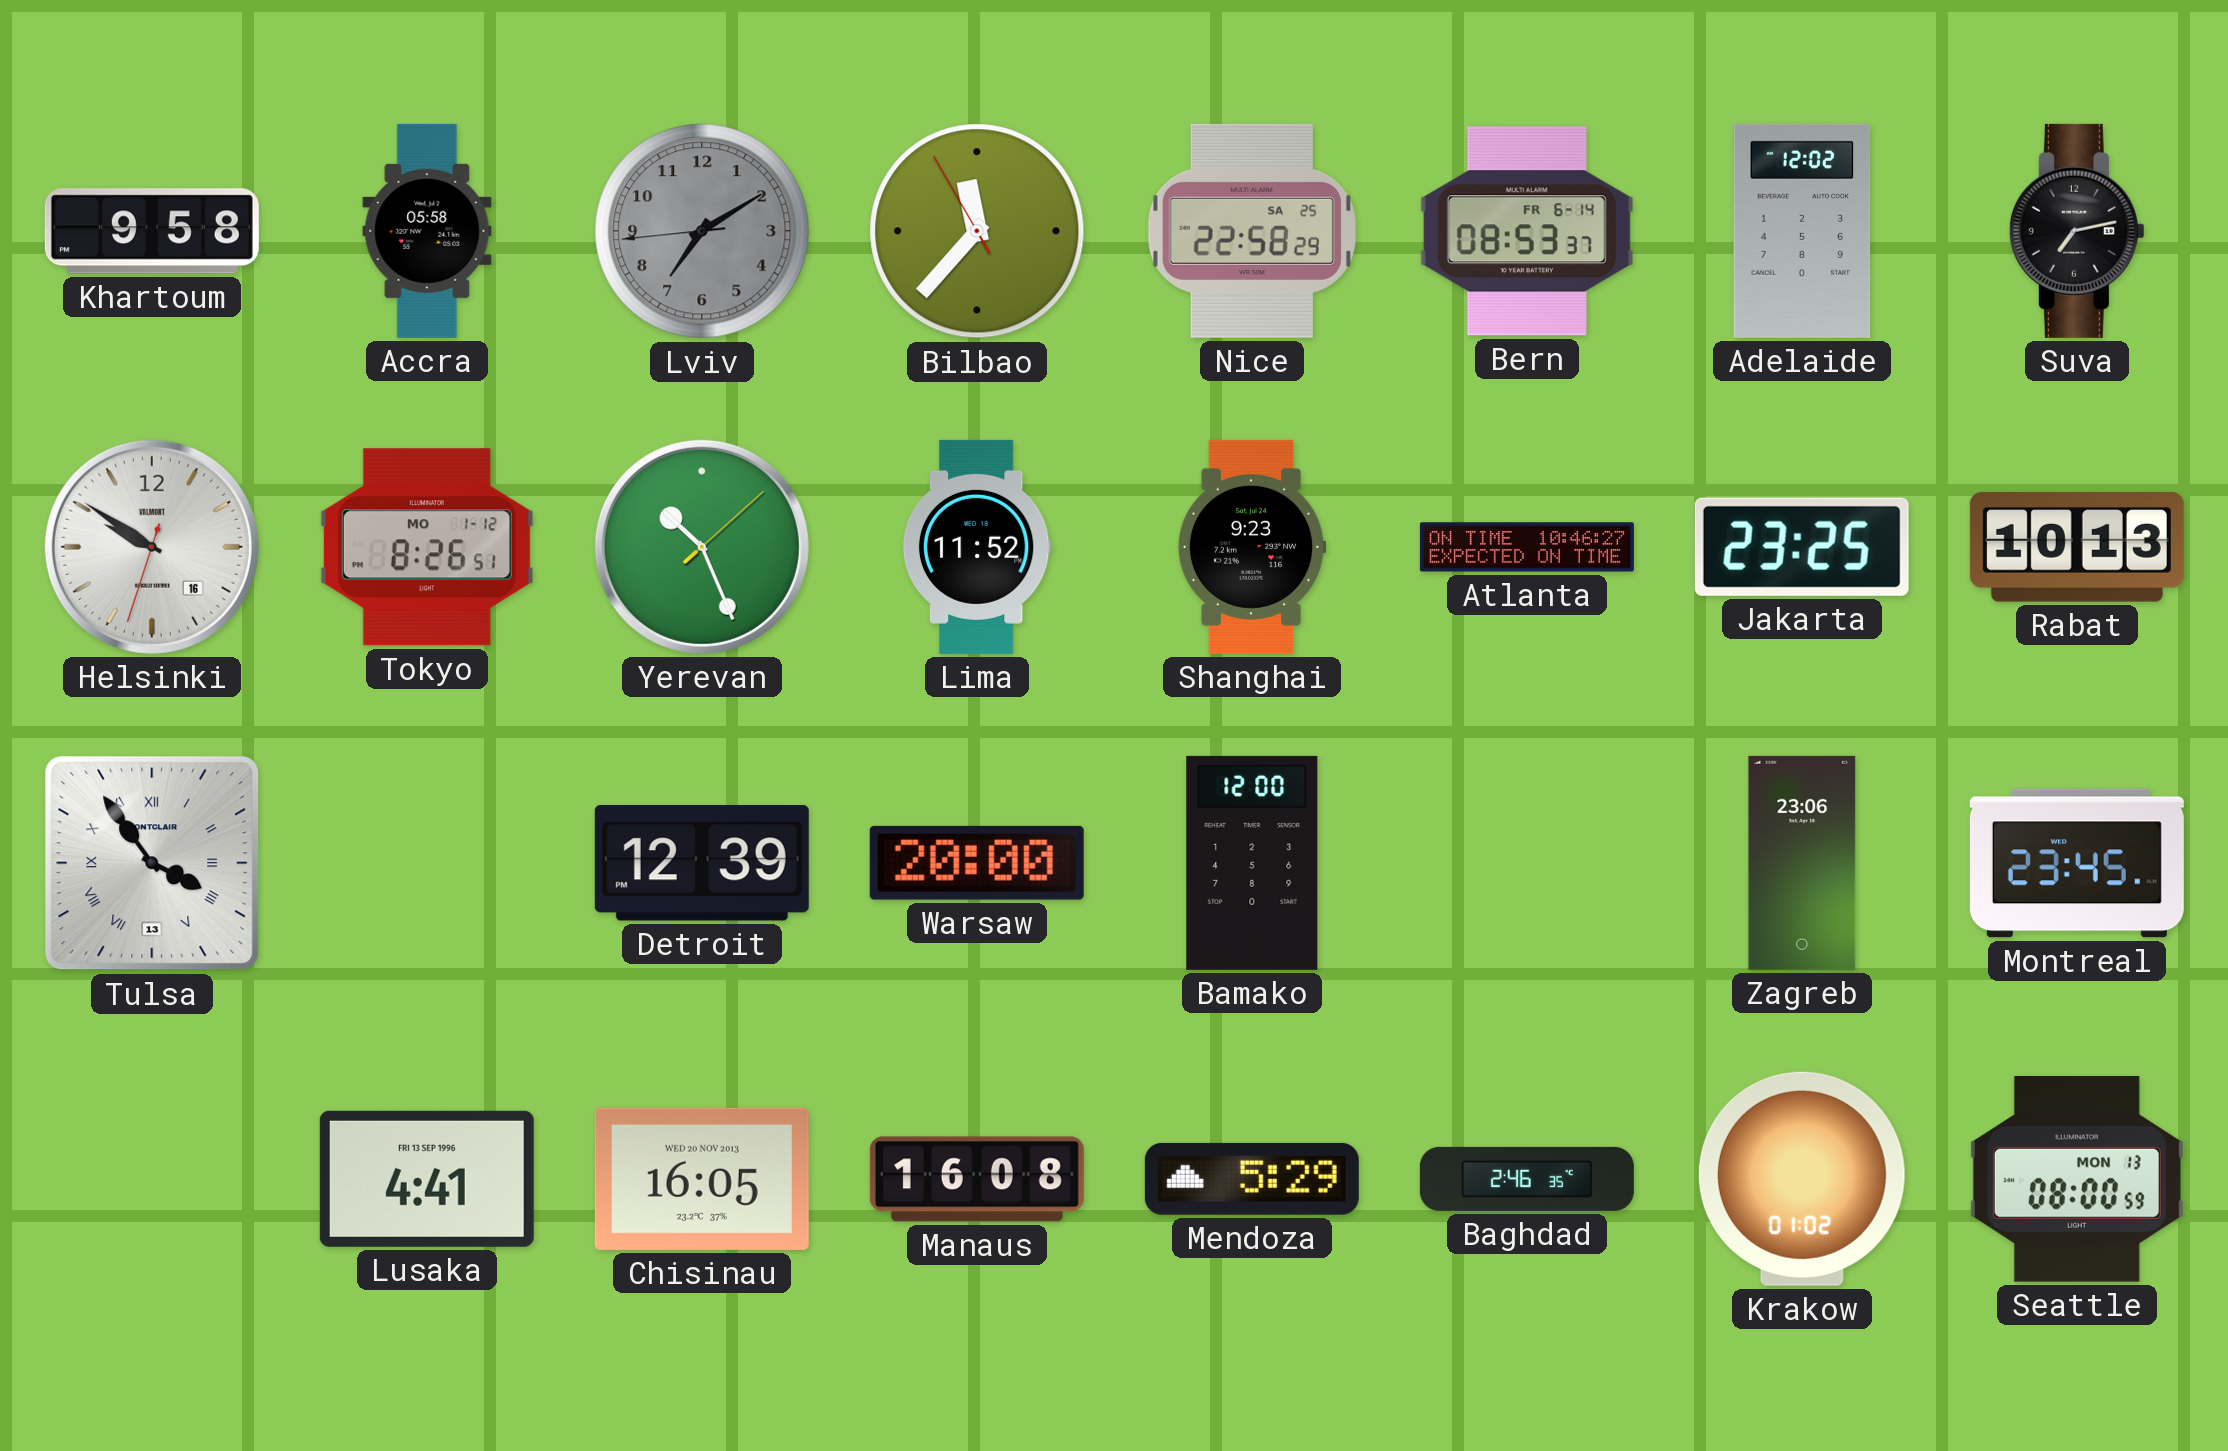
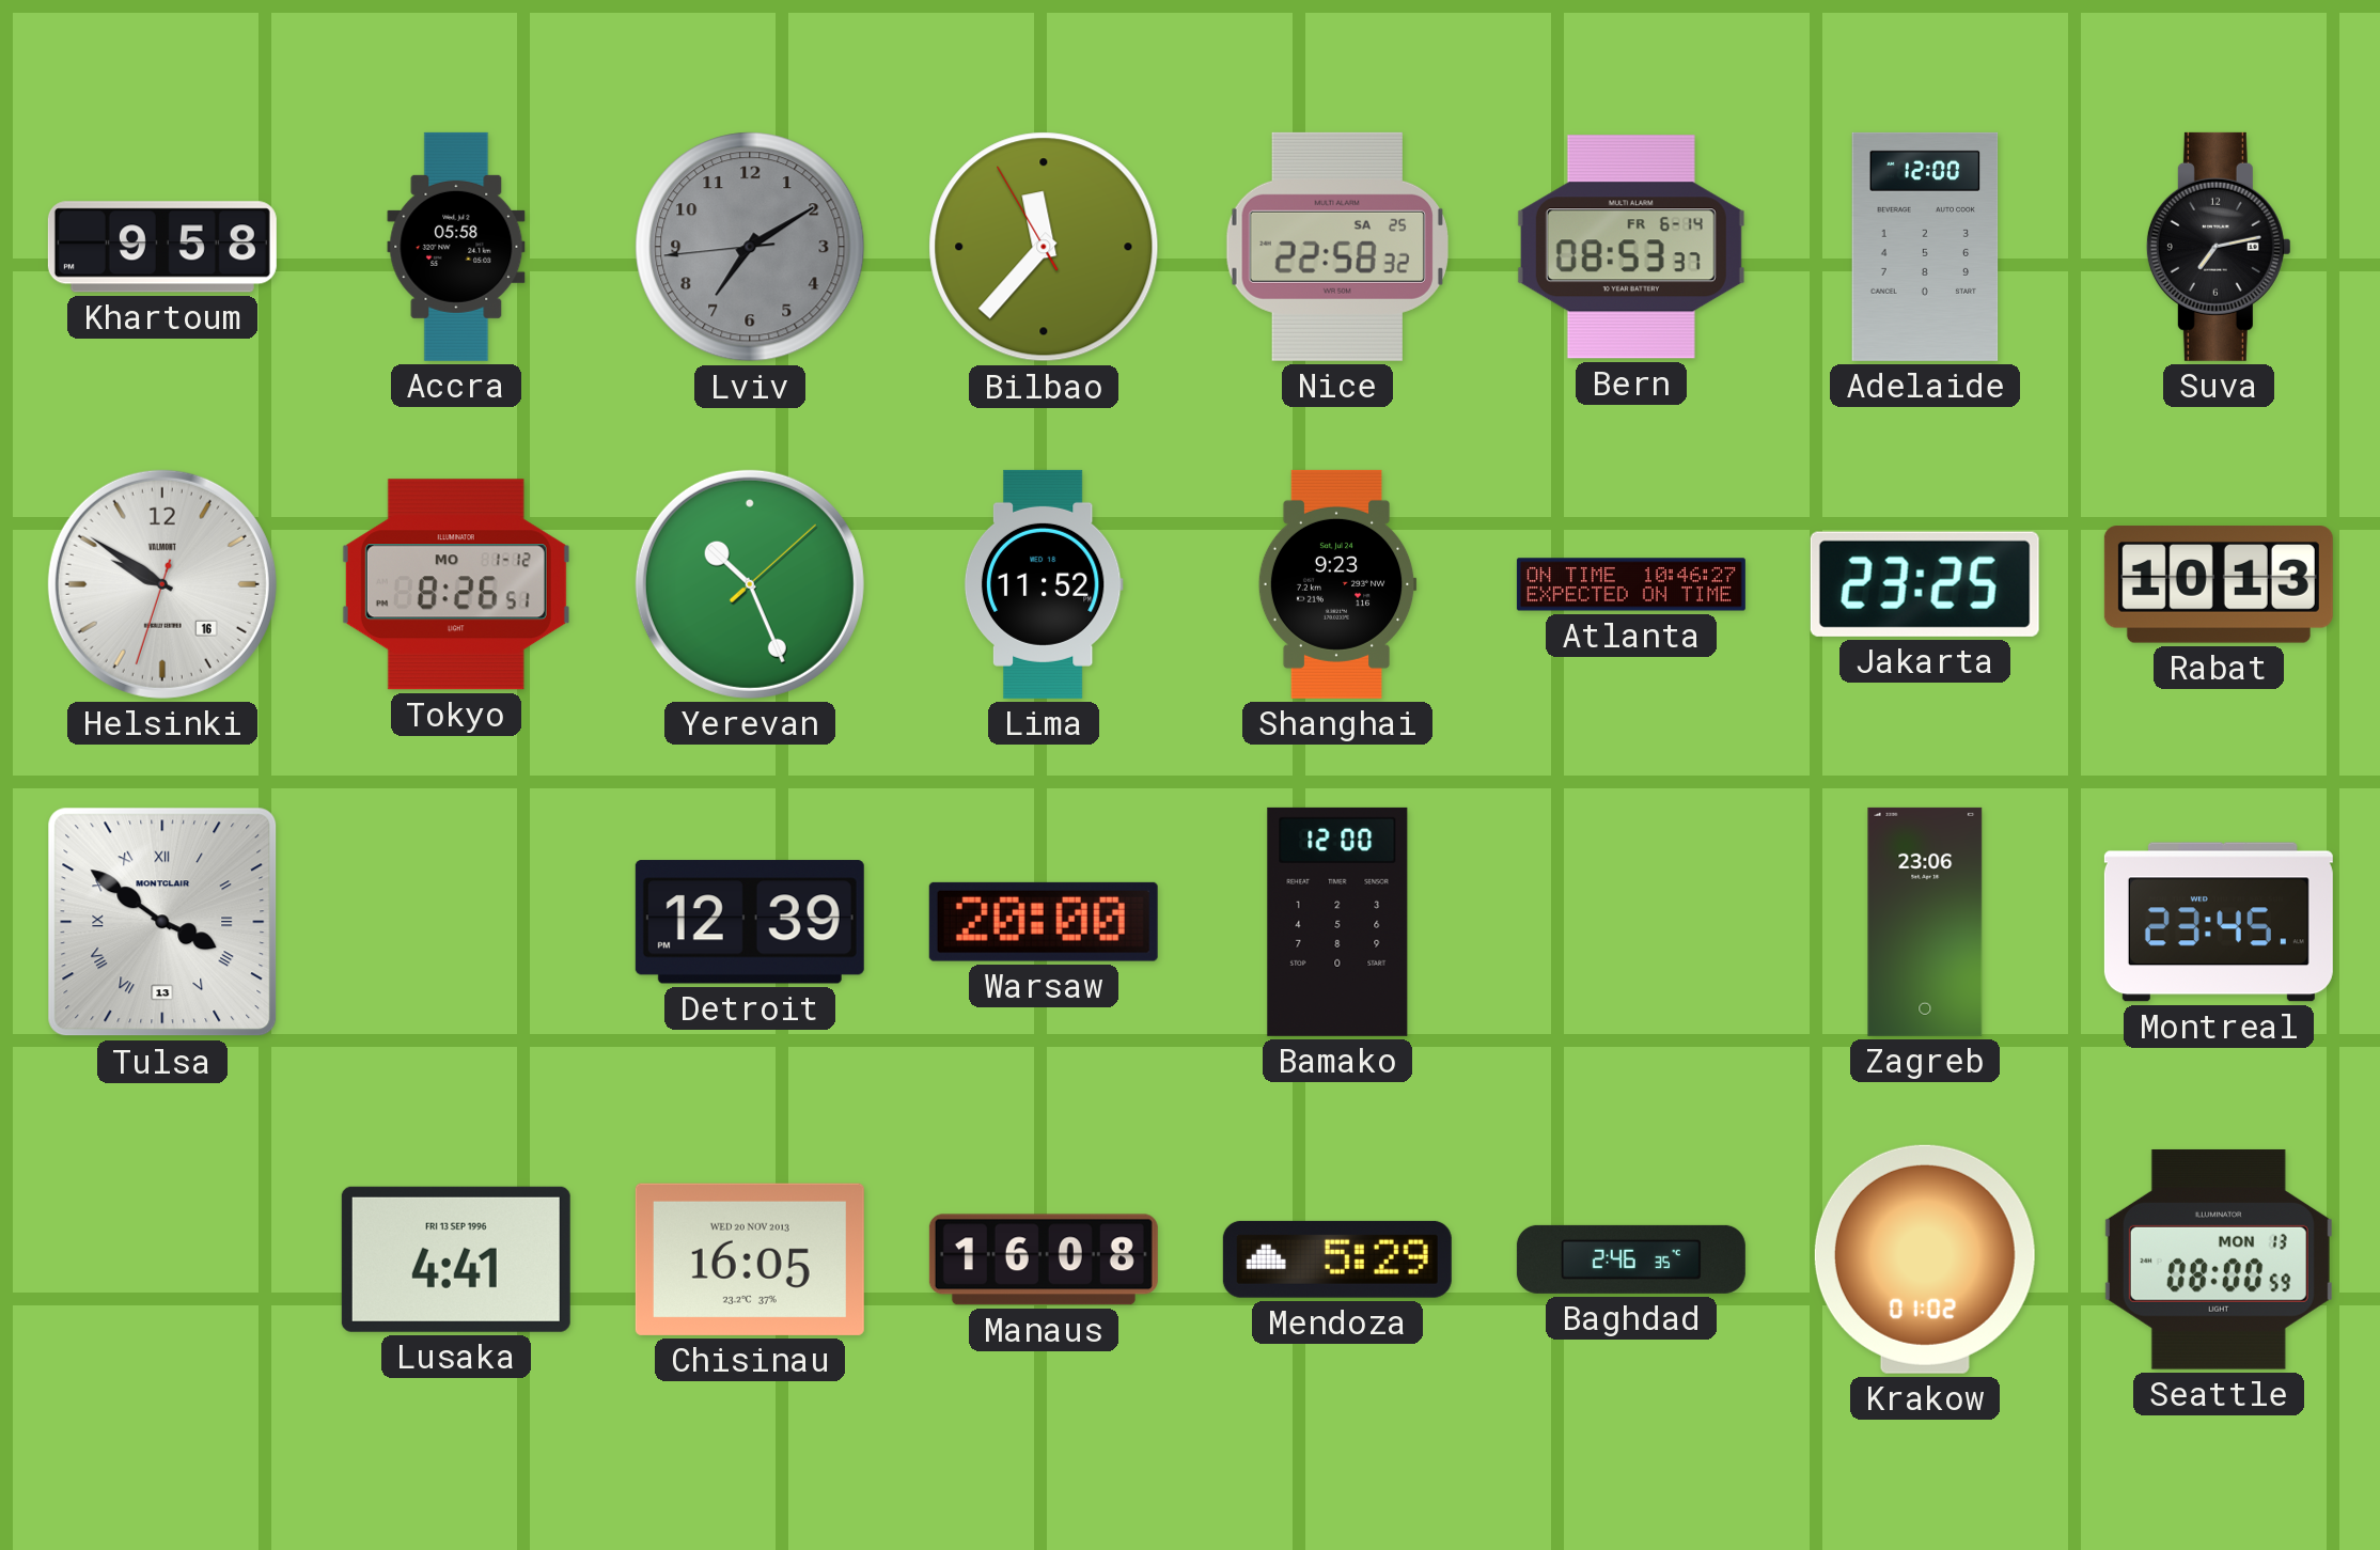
Nice: 22:58:29 -> 22:58:32
Adelaide: 12:02 -> 12:00
Tulsa: 3:54 -> 3:51
